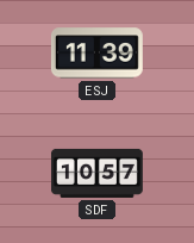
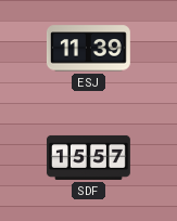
SDF: 10:57 -> 15:57
